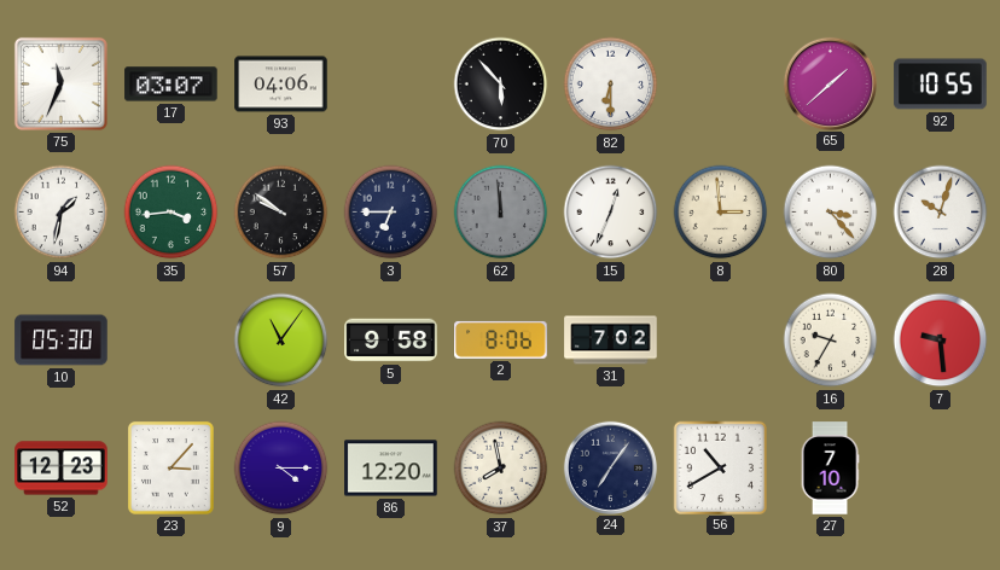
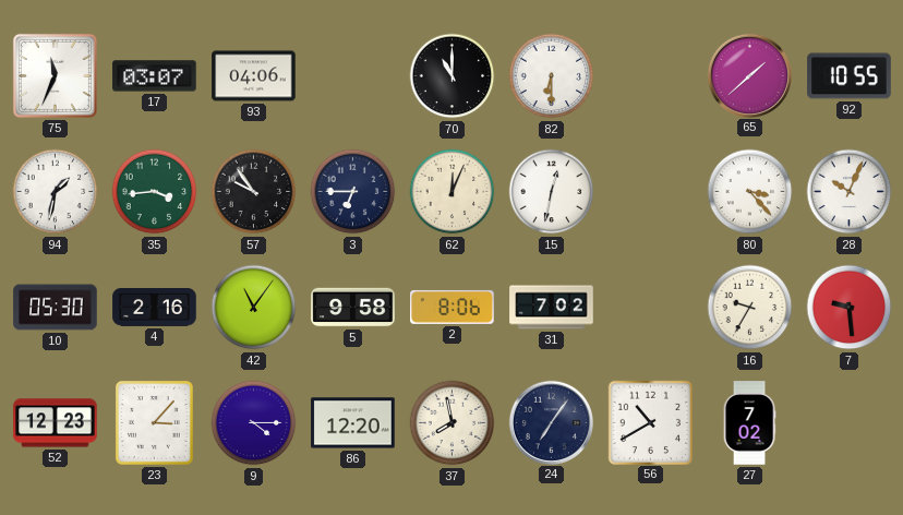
70: 5:53 -> 11:00
57: 9:51 -> 9:54
62: 11:59 -> 12:04
62 dial: grey -> cream
15: 12:34 -> 12:32
8: 2:59 -> none
28: 10:03 -> 10:04
4: none -> 2:16
27: 7:10 -> 7:02
